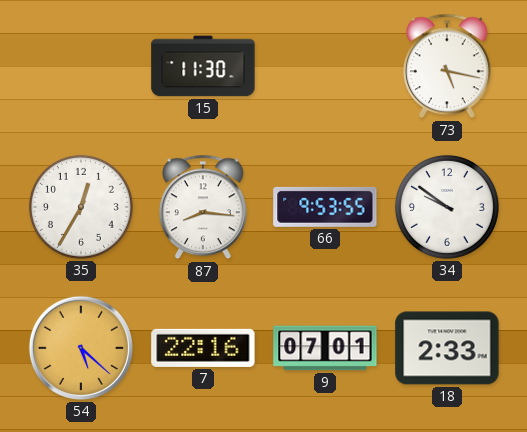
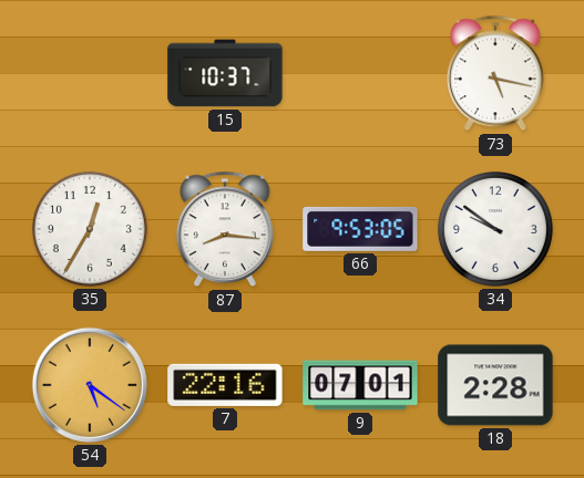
15: 11:30 -> 10:37
66: 9:53:55 -> 9:53:05
54: 5:22 -> 5:21
18: 2:33 -> 2:28
